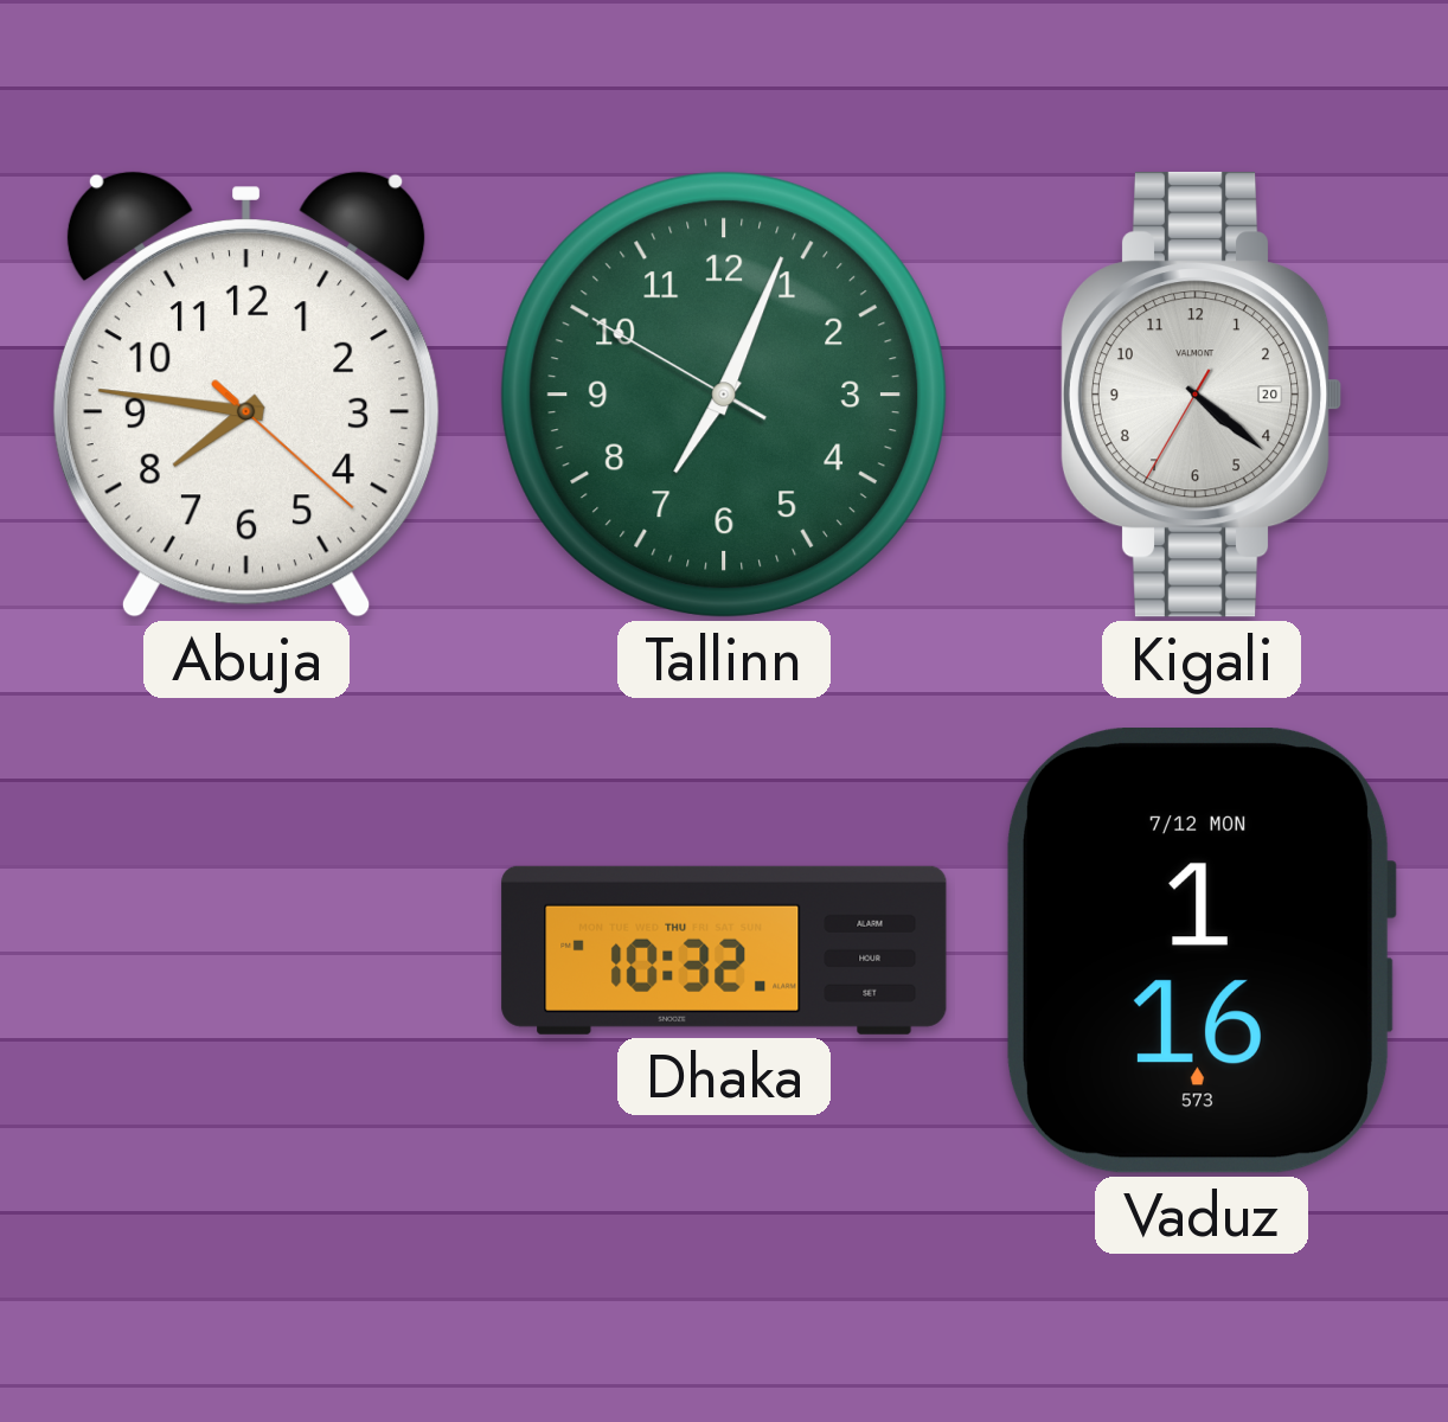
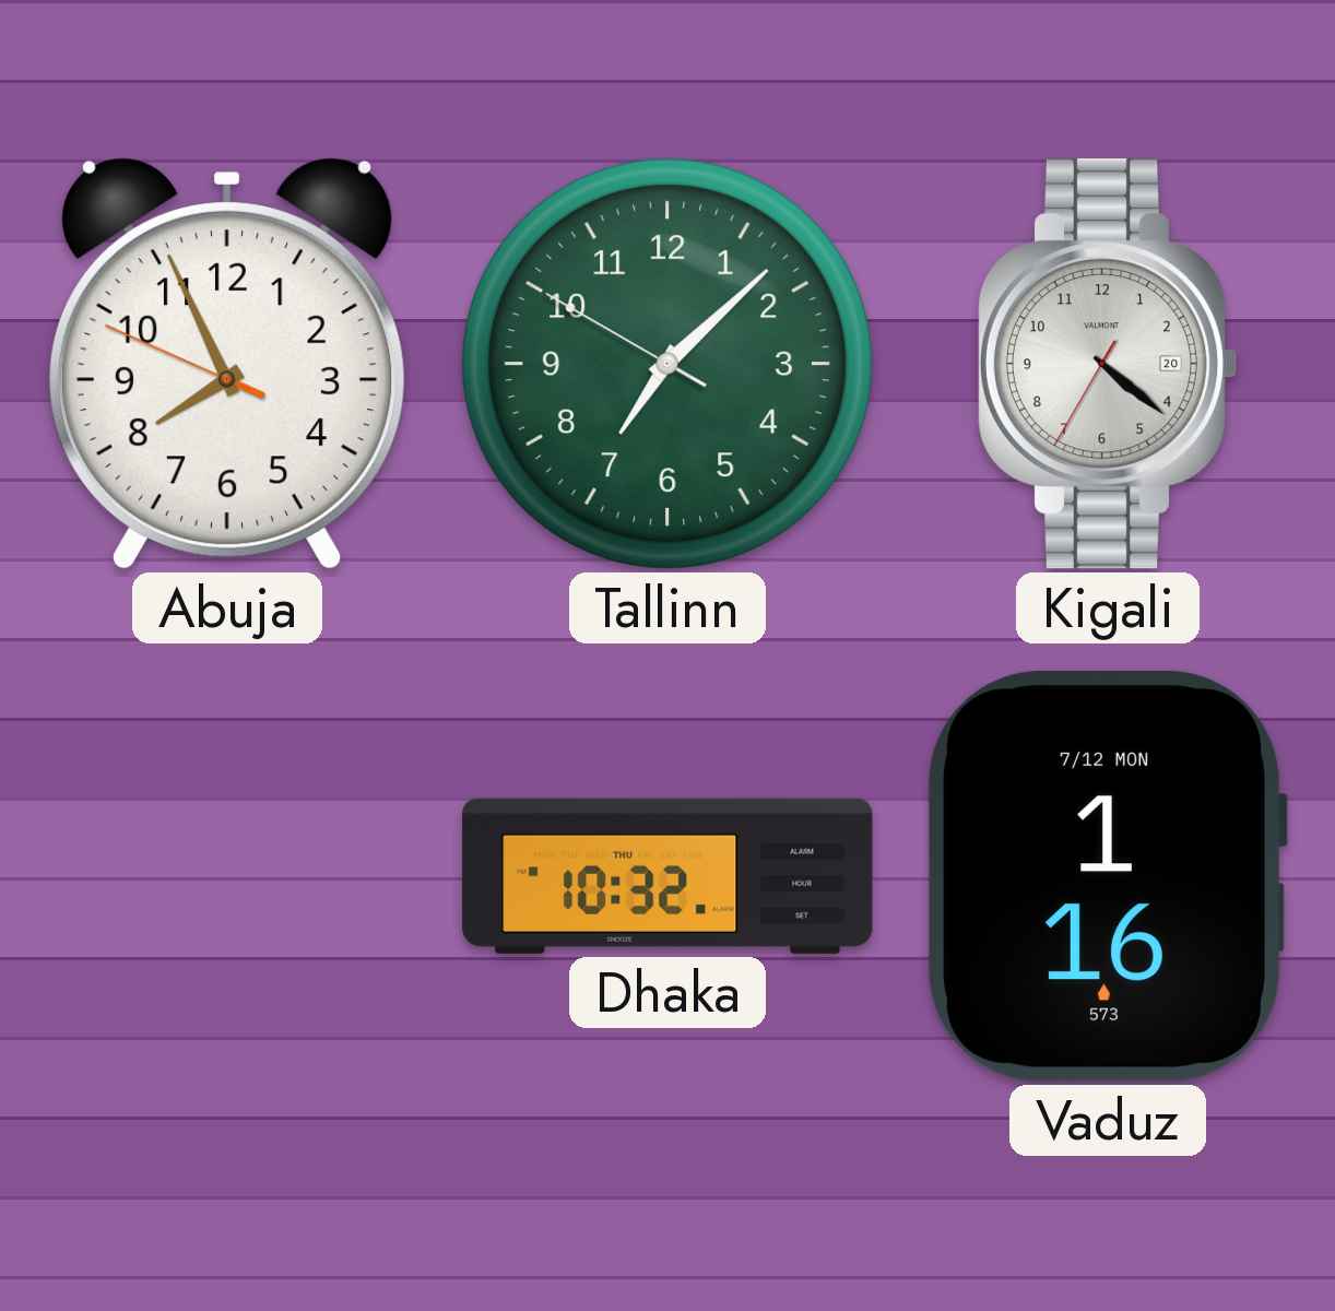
Abuja: 7:46 -> 7:55
Tallinn: 7:03 -> 7:07
